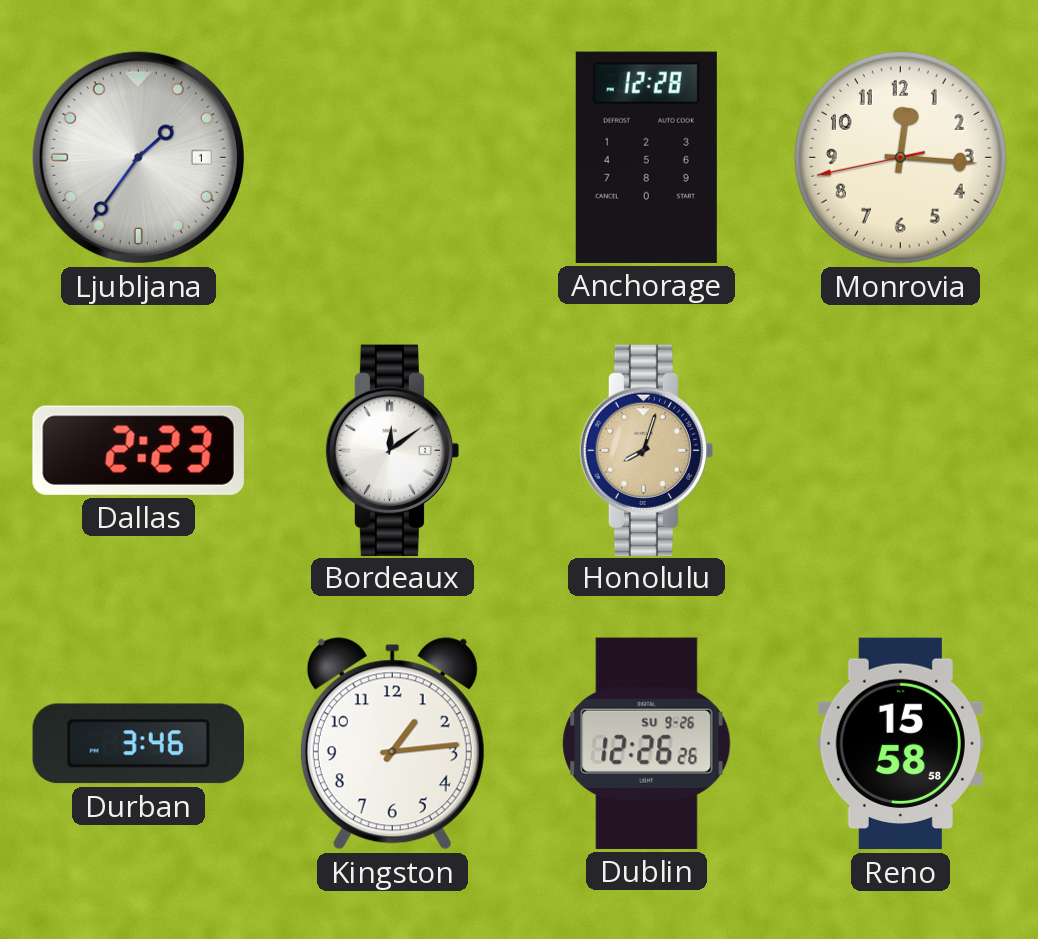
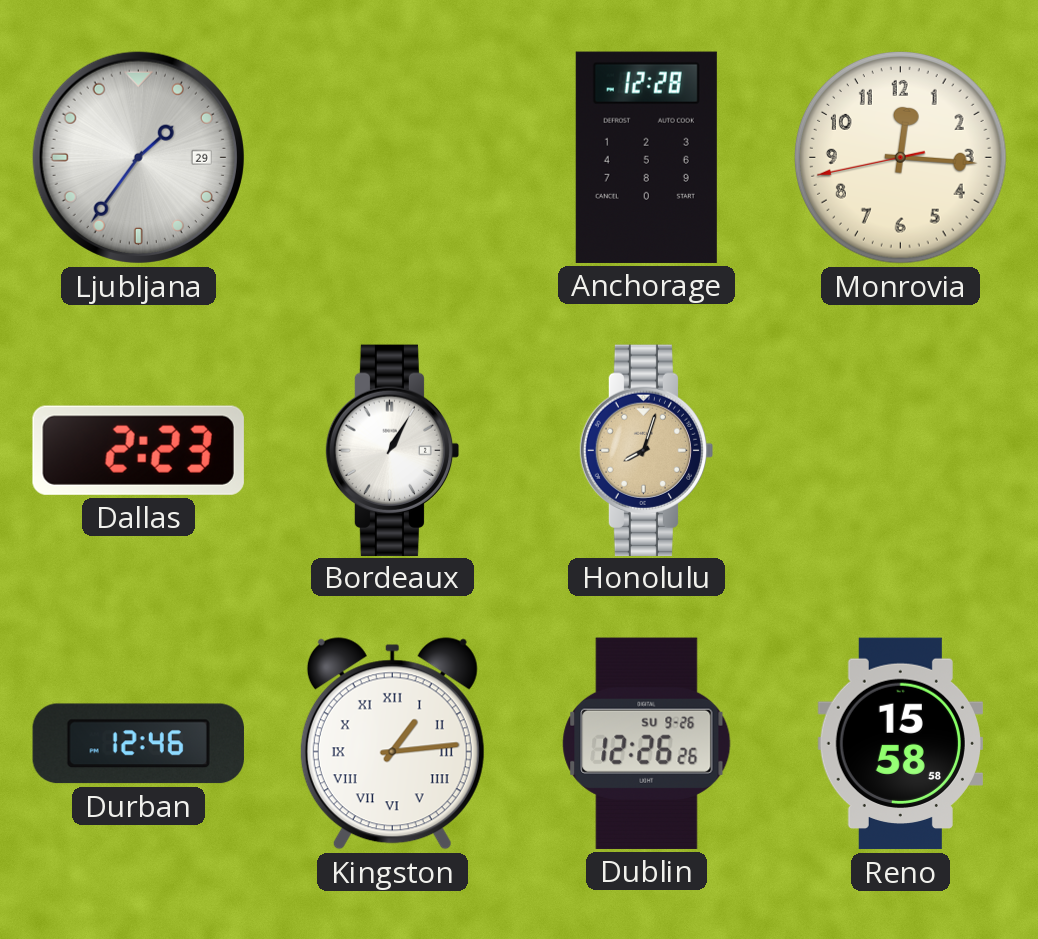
Ljubljana date: 1 -> 29
Bordeaux: 12:09 -> 1:05
Durban: 3:46 -> 12:46
Kingston numerals: Arabic -> Roman
